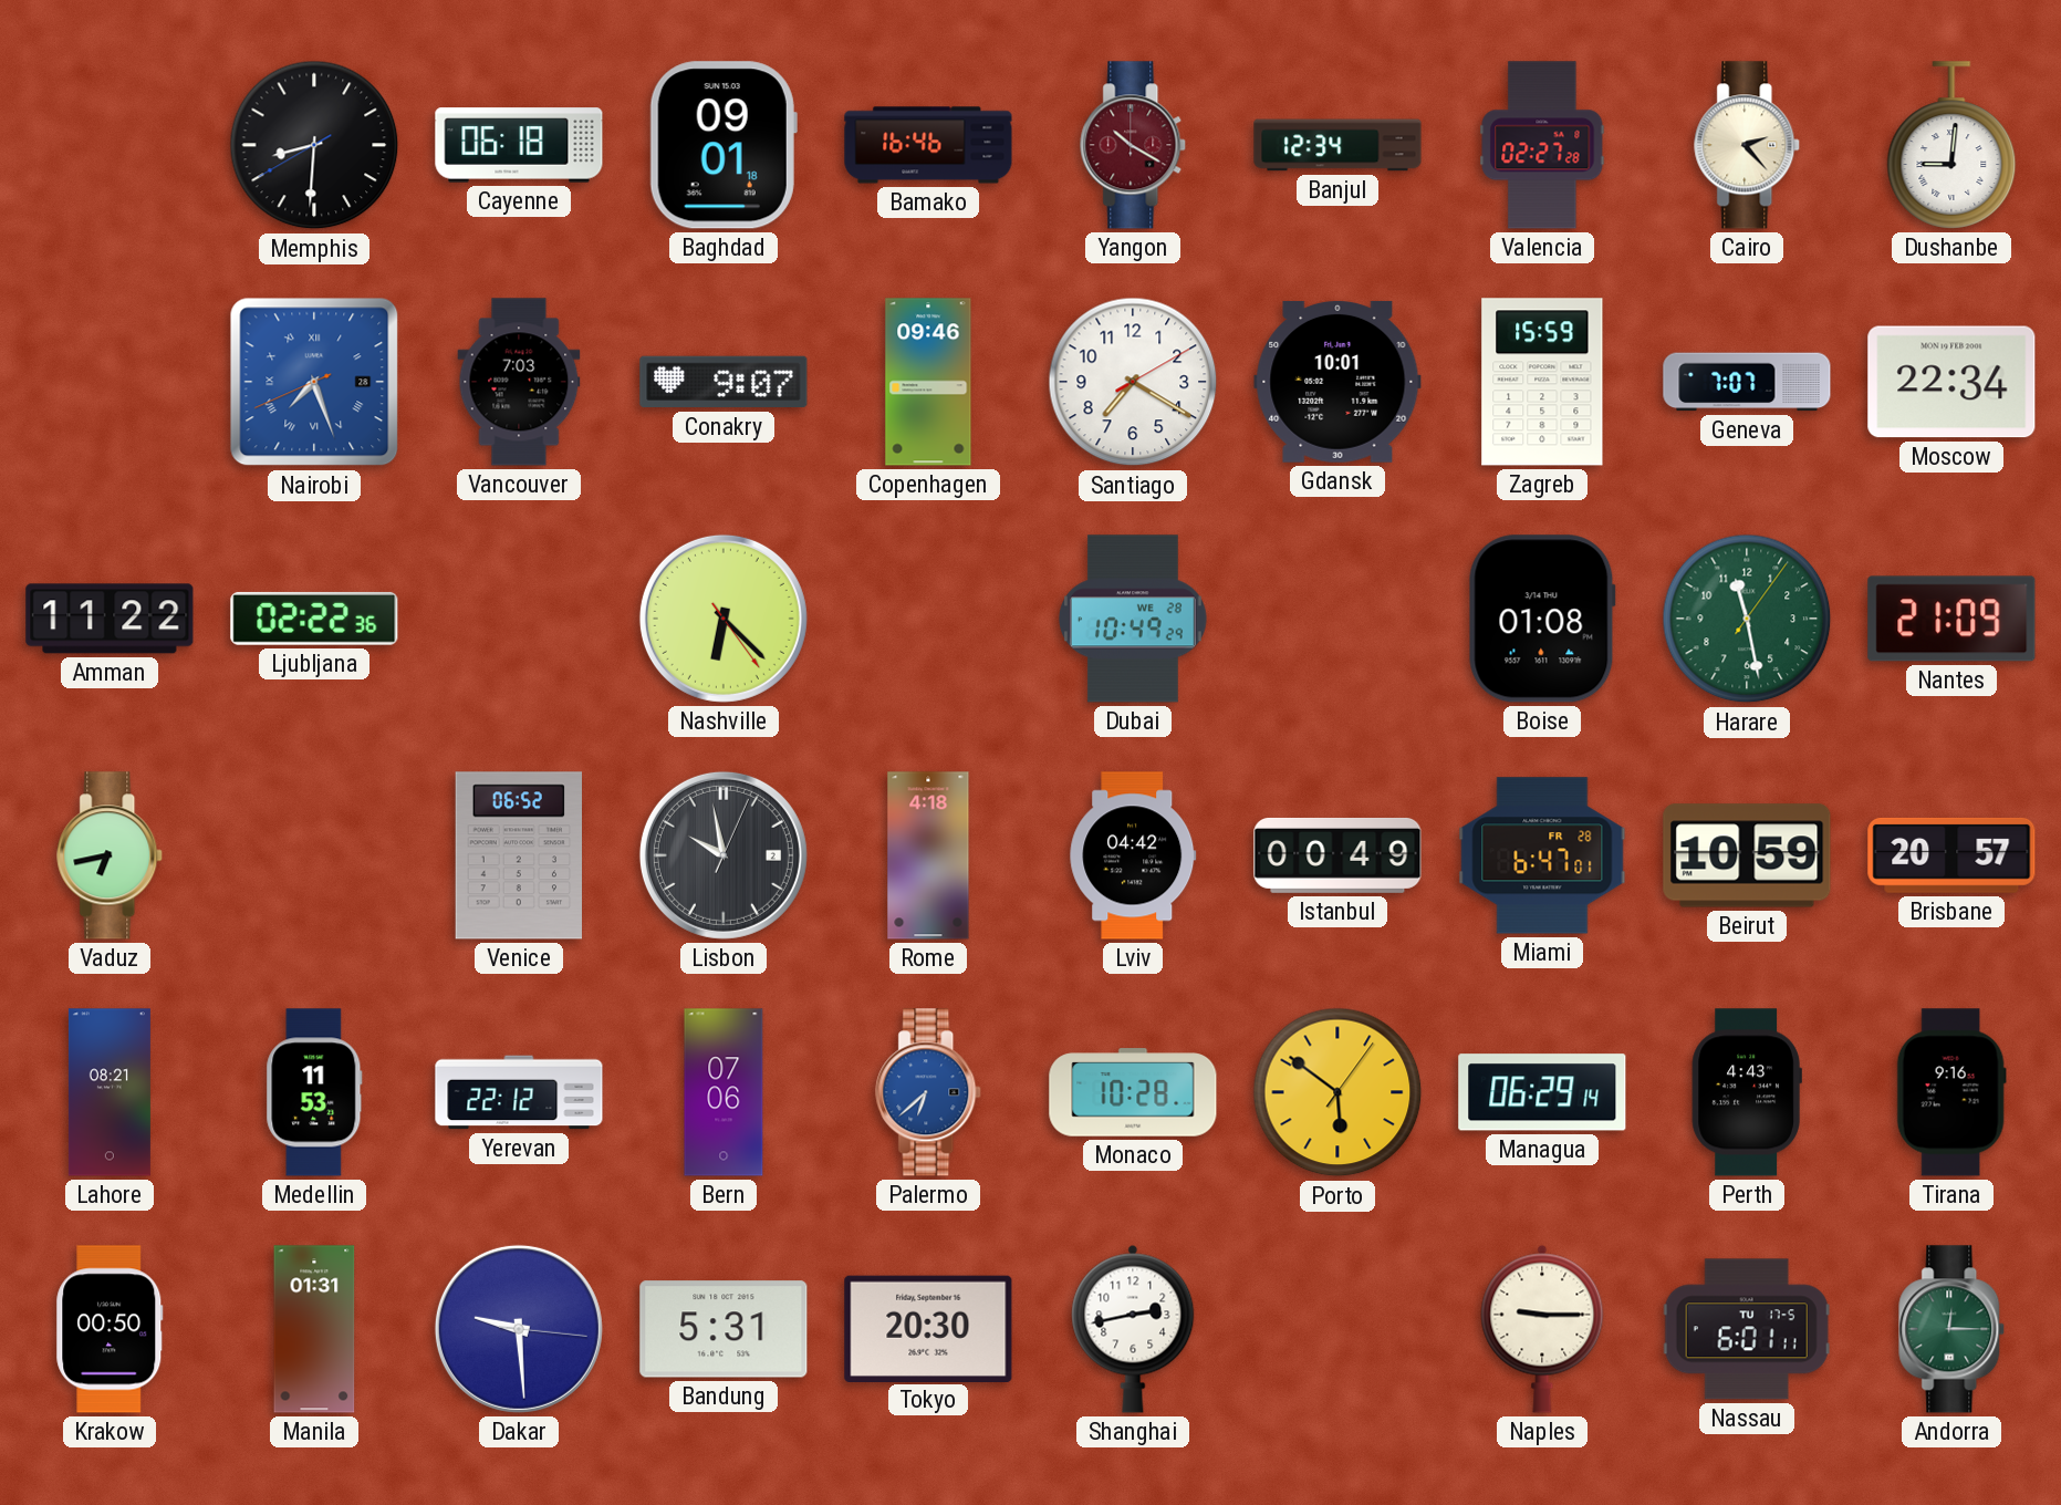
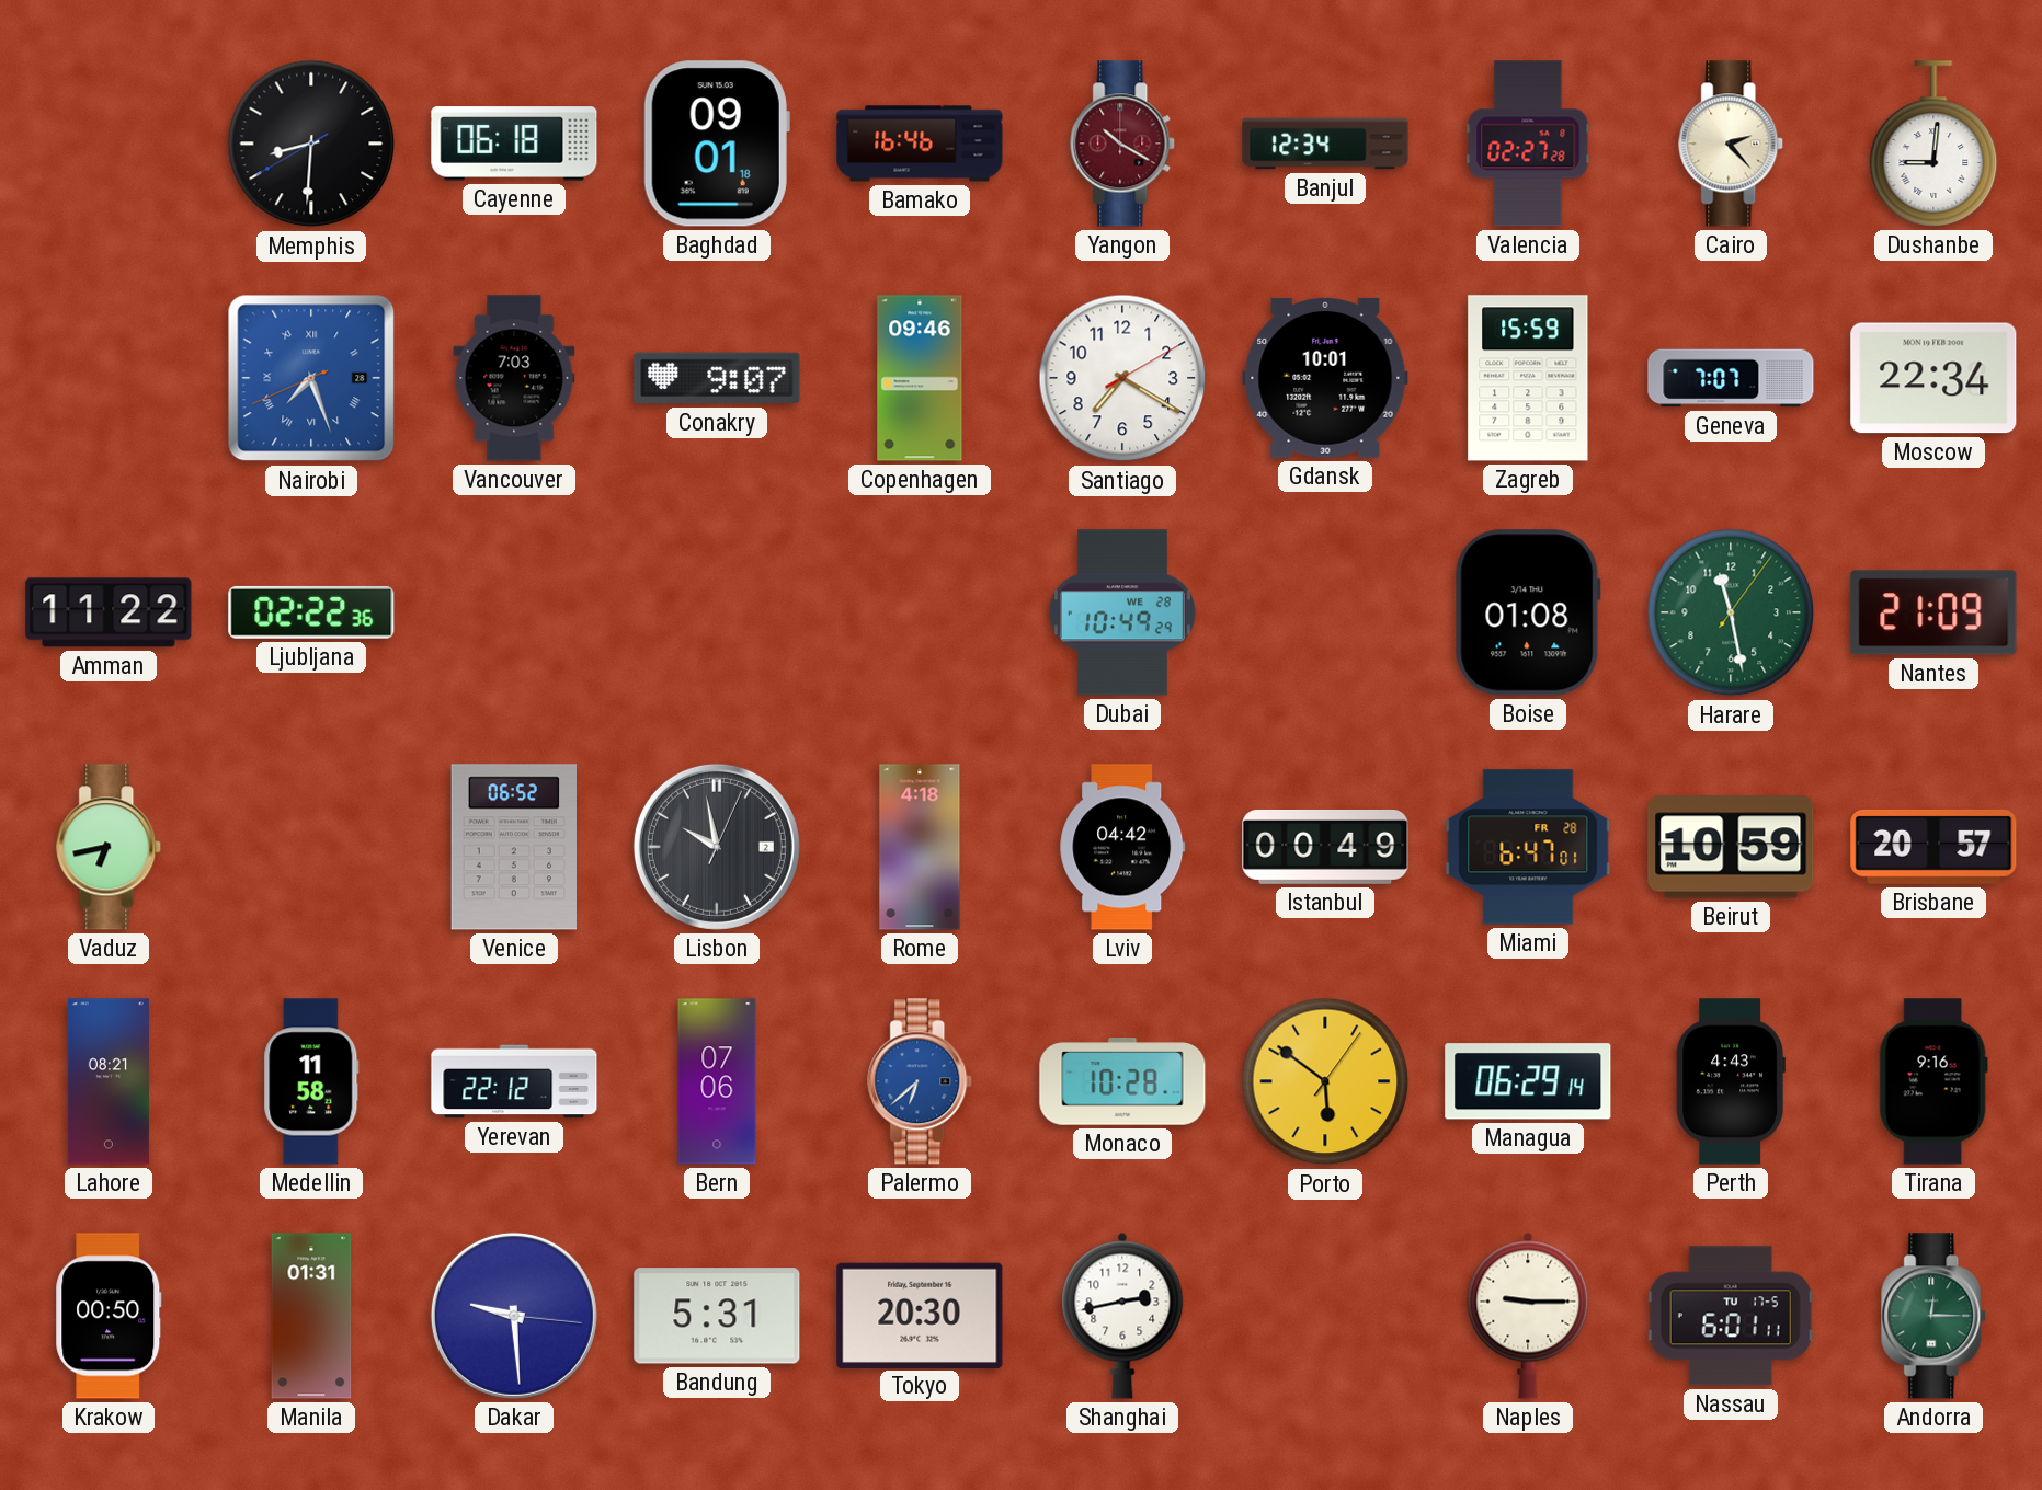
Nashville: 6:22 -> none
Medellin: 11:53 -> 11:58
